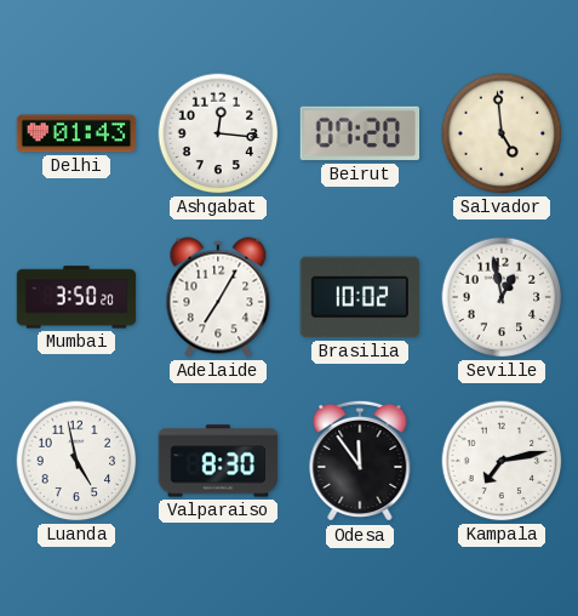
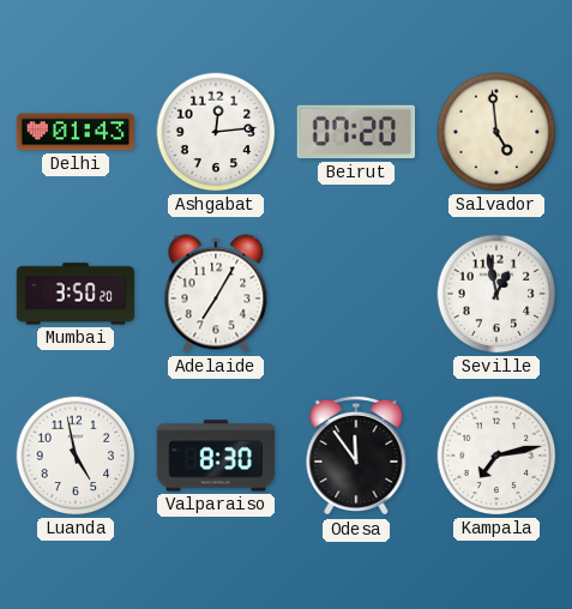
Ashgabat: 12:16 -> 12:14
Brasilia: 10:02 -> none
